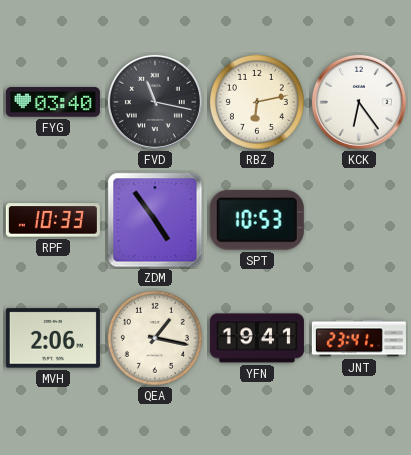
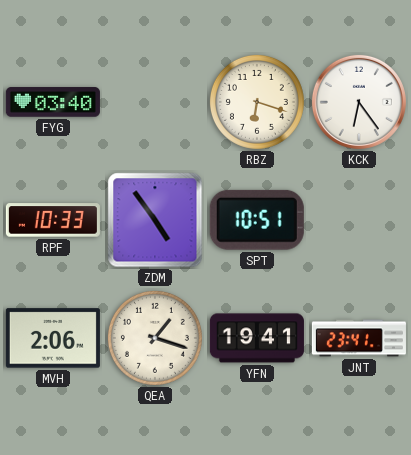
FVD: 11:17 -> none
RBZ: 6:13 -> 6:18
SPT: 10:53 -> 10:51
QEA: 1:17 -> 1:18
